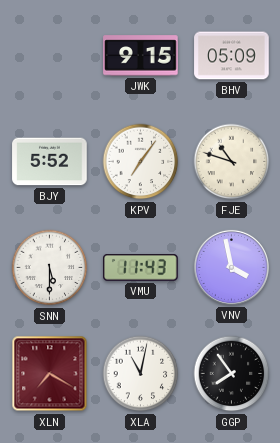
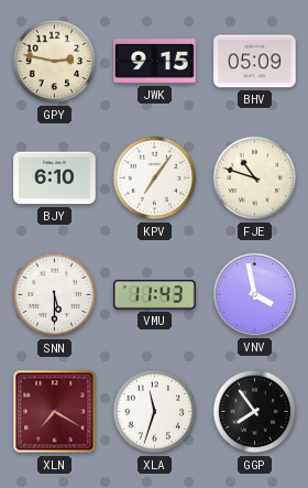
GPY: none -> 2:47
BJY: 5:52 -> 6:10
XLA: 11:02 -> 11:33
